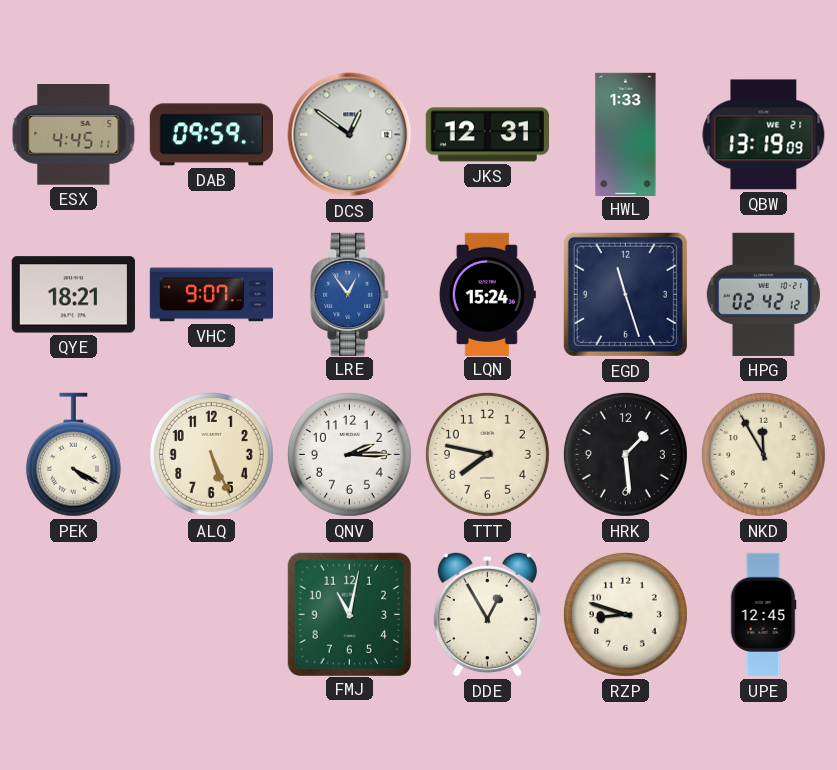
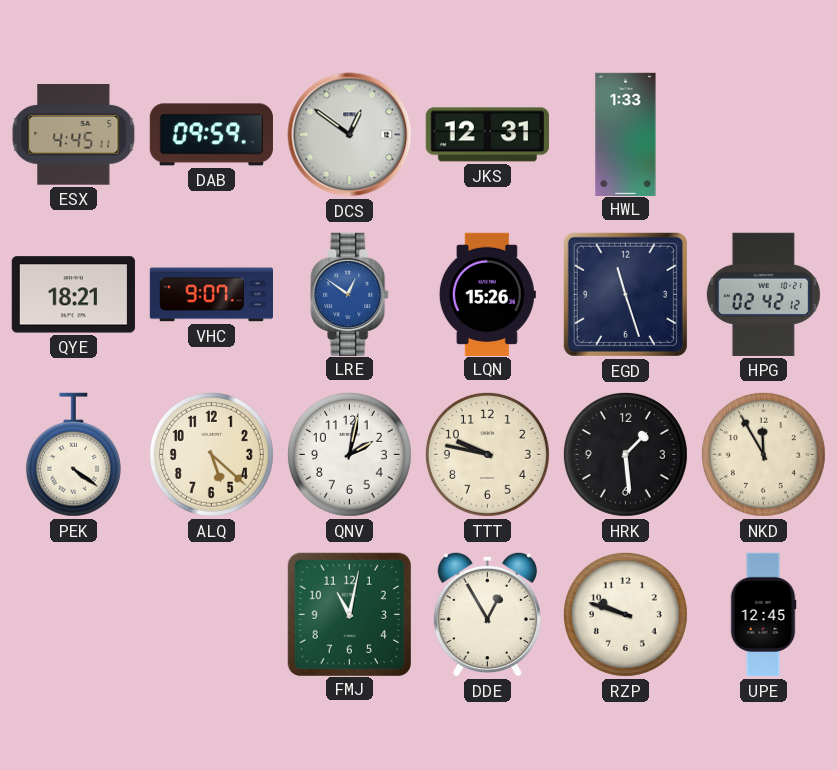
QBW: 13:19 -> none
LRE: 12:54 -> 12:51
LQN: 15:24 -> 15:26
PEK: 4:20 -> 4:21
ALQ: 5:26 -> 5:22
QNV: 2:15 -> 2:02
TTT: 7:47 -> 9:47
RZP: 8:48 -> 9:48
